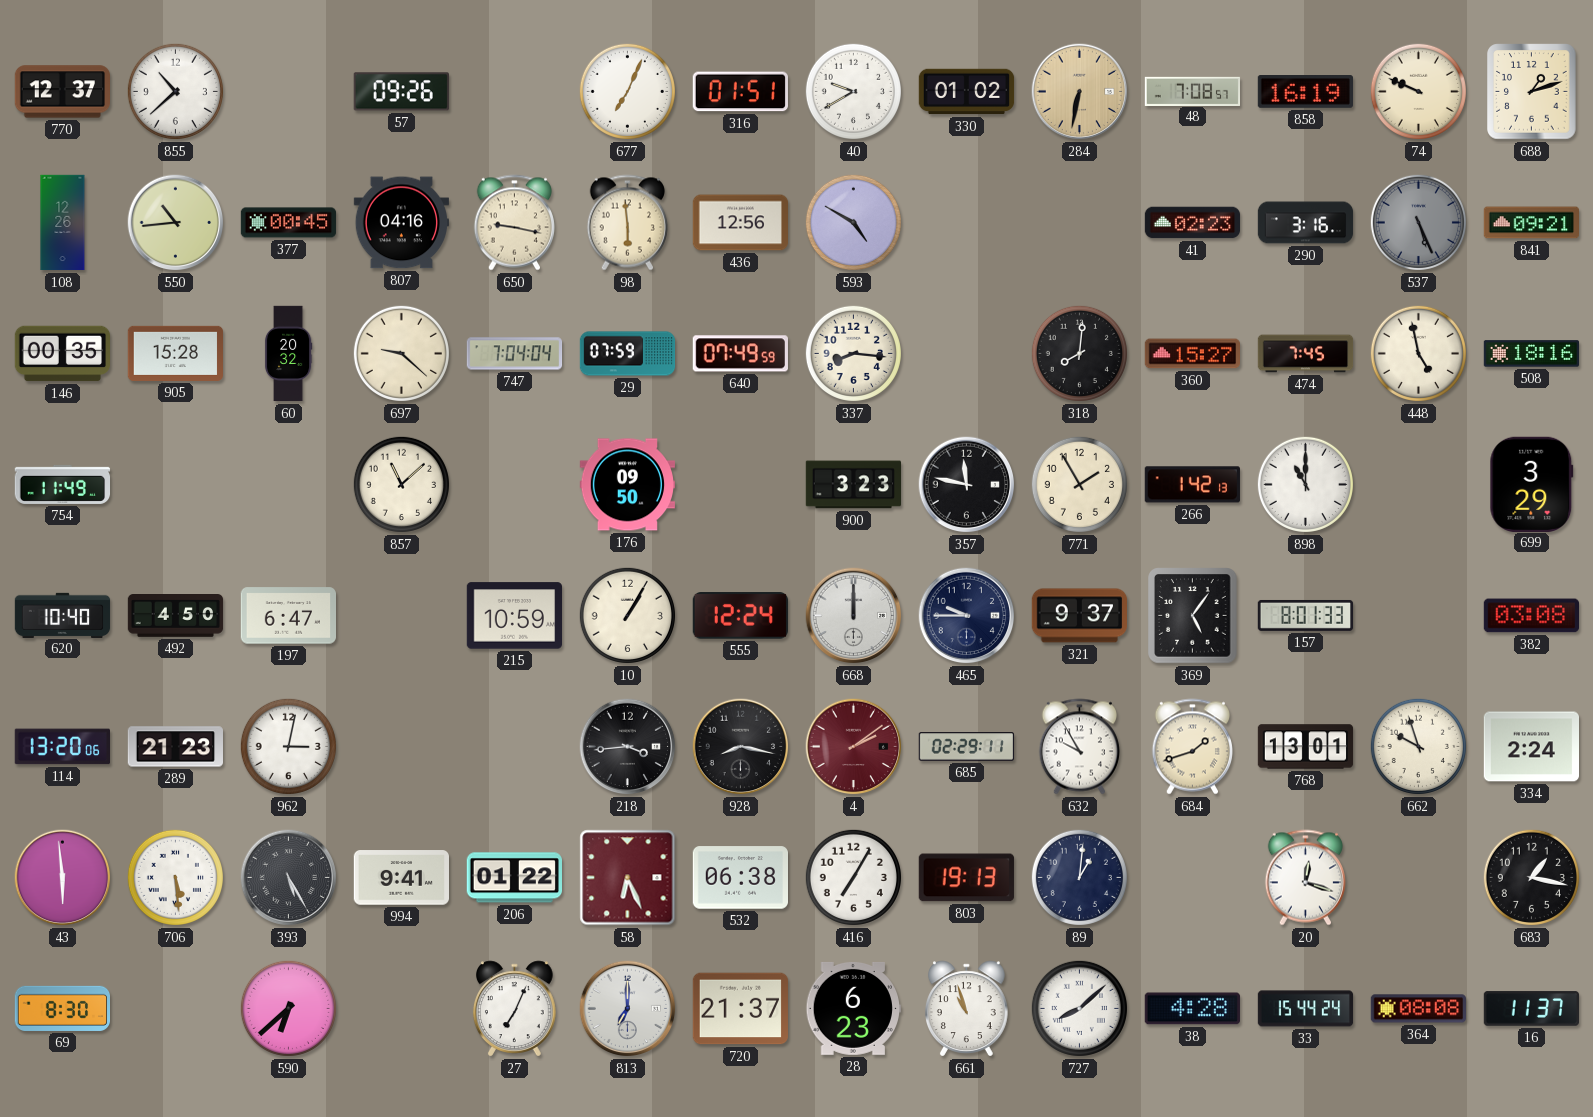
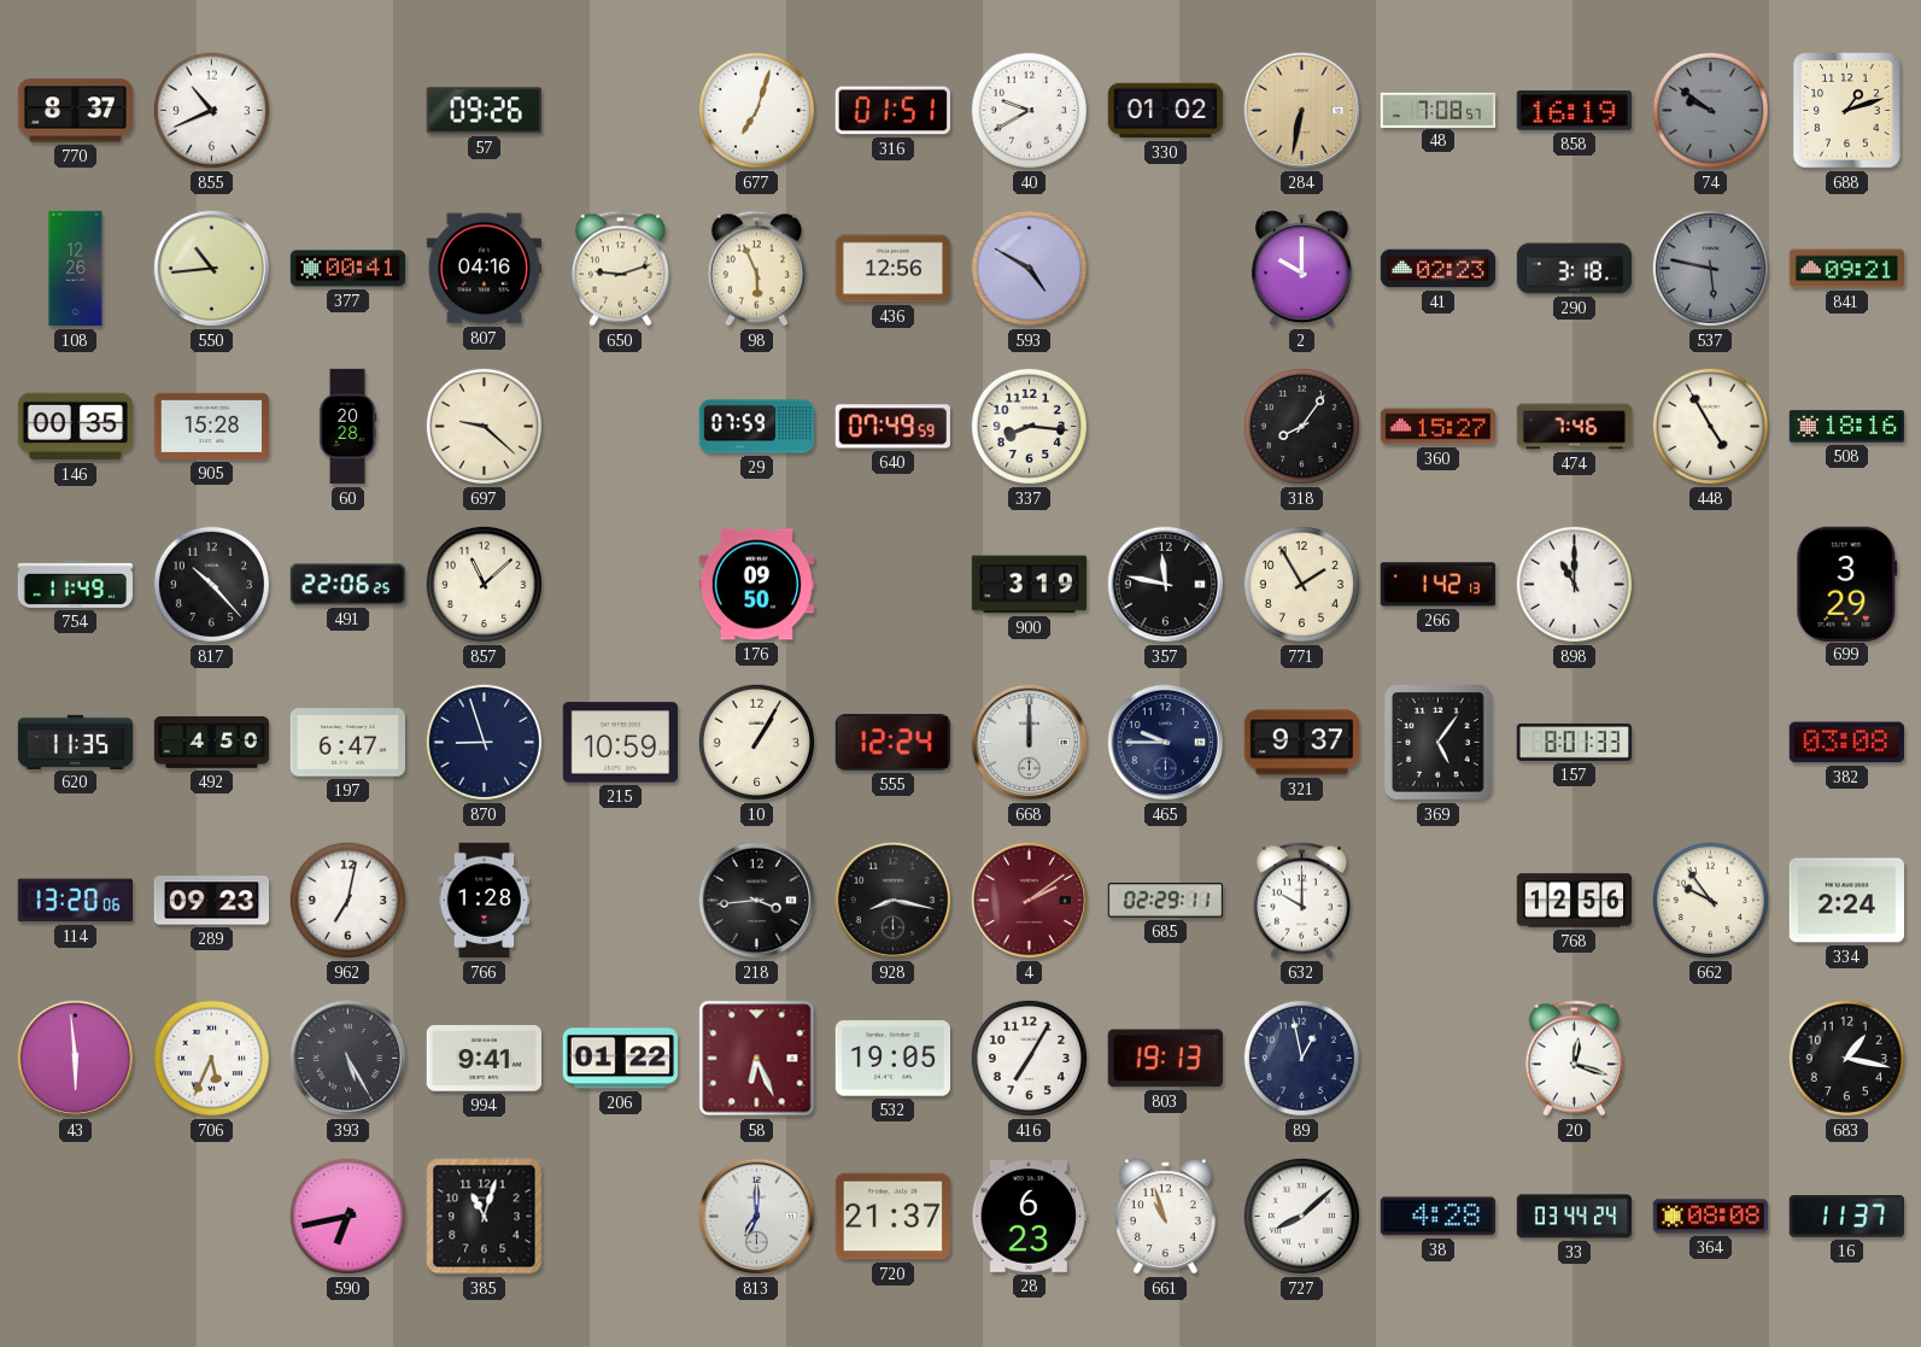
770: 12:37 -> 8:37
855: 10:38 -> 10:41
677: 7:04 -> 7:03
74: 9:49 -> 9:51
74 dial: cream -> grey
377: 00:45 -> 00:41
650: 9:17 -> 9:12
98: 5:59 -> 5:56
2: none -> 10:00
290: 3:16 -> 3:18
537: 5:26 -> 5:47
60: 20:32 -> 20:28
747: 7:04 -> none
318: 8:01 -> 8:06
474: 7:45 -> 7:46
448: 4:58 -> 4:55
817: none -> 10:23
491: none -> 22:06
900: 3:23 -> 3:19
620: 10:40 -> 11:35
870: none -> 8:57
289: 21:23 -> 09:23
962: 3:02 -> 7:02
766: none -> 1:28
632: 9:55 -> 10:00
684: 1:42 -> none
768: 13:01 -> 12:56
662: 9:57 -> 9:54
706: 5:29 -> 5:34
532: 06:38 -> 19:05
89: 1:01 -> 12:58
69: 8:30 -> none
590: 6:38 -> 6:43
385: none -> 11:03
27: 7:04 -> none
33: 15:44 -> 03:44
